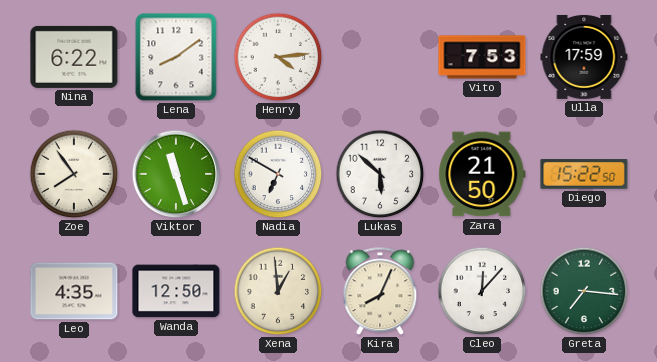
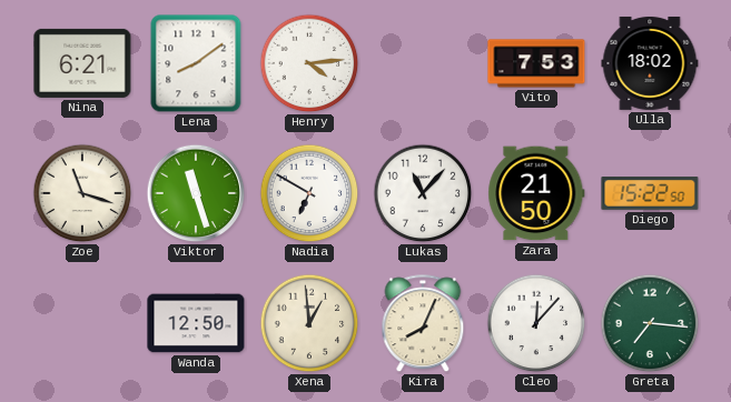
Nina: 6:22 -> 6:21
Ulla: 17:59 -> 18:02
Zoe: 7:54 -> 11:18
Lukas: 5:52 -> 11:07
Leo: 4:35 -> none
